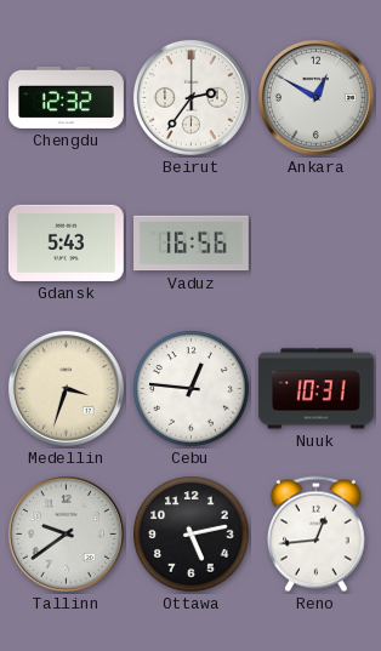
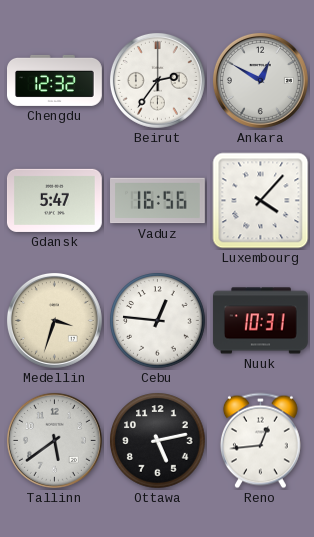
Gdansk: 5:43 -> 5:47
Luxembourg: none -> 4:07
Tallinn: 9:39 -> 5:39
